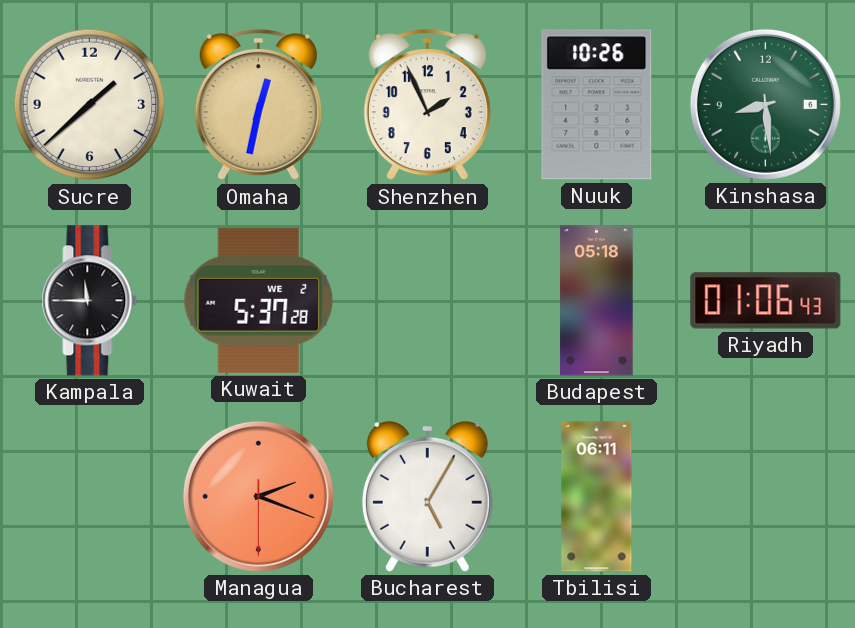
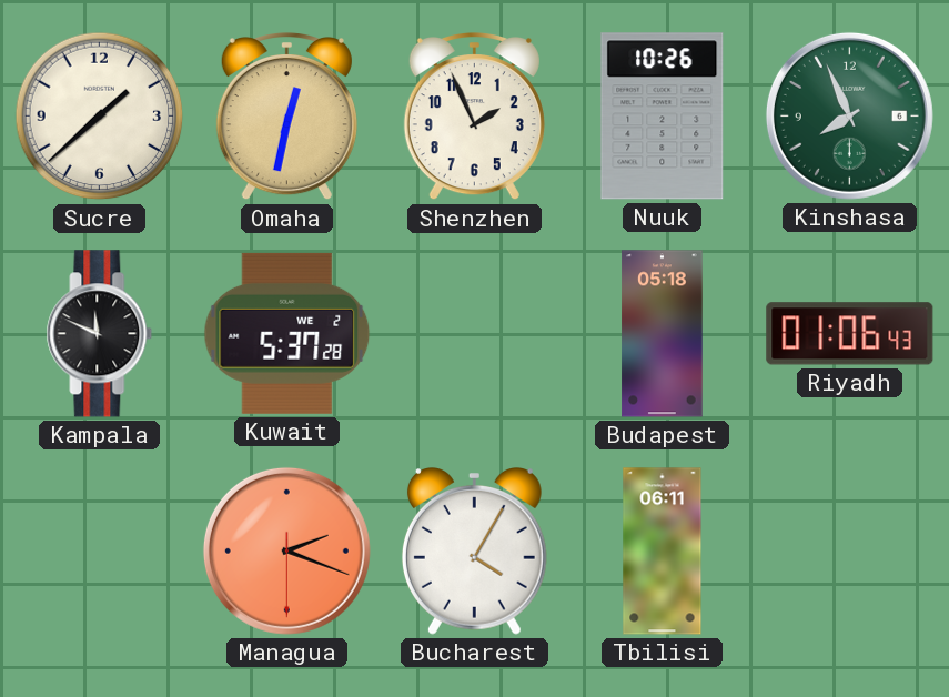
Kinshasa: 8:29 -> 7:56
Kampala: 11:45 -> 11:49
Bucharest: 5:05 -> 4:05
